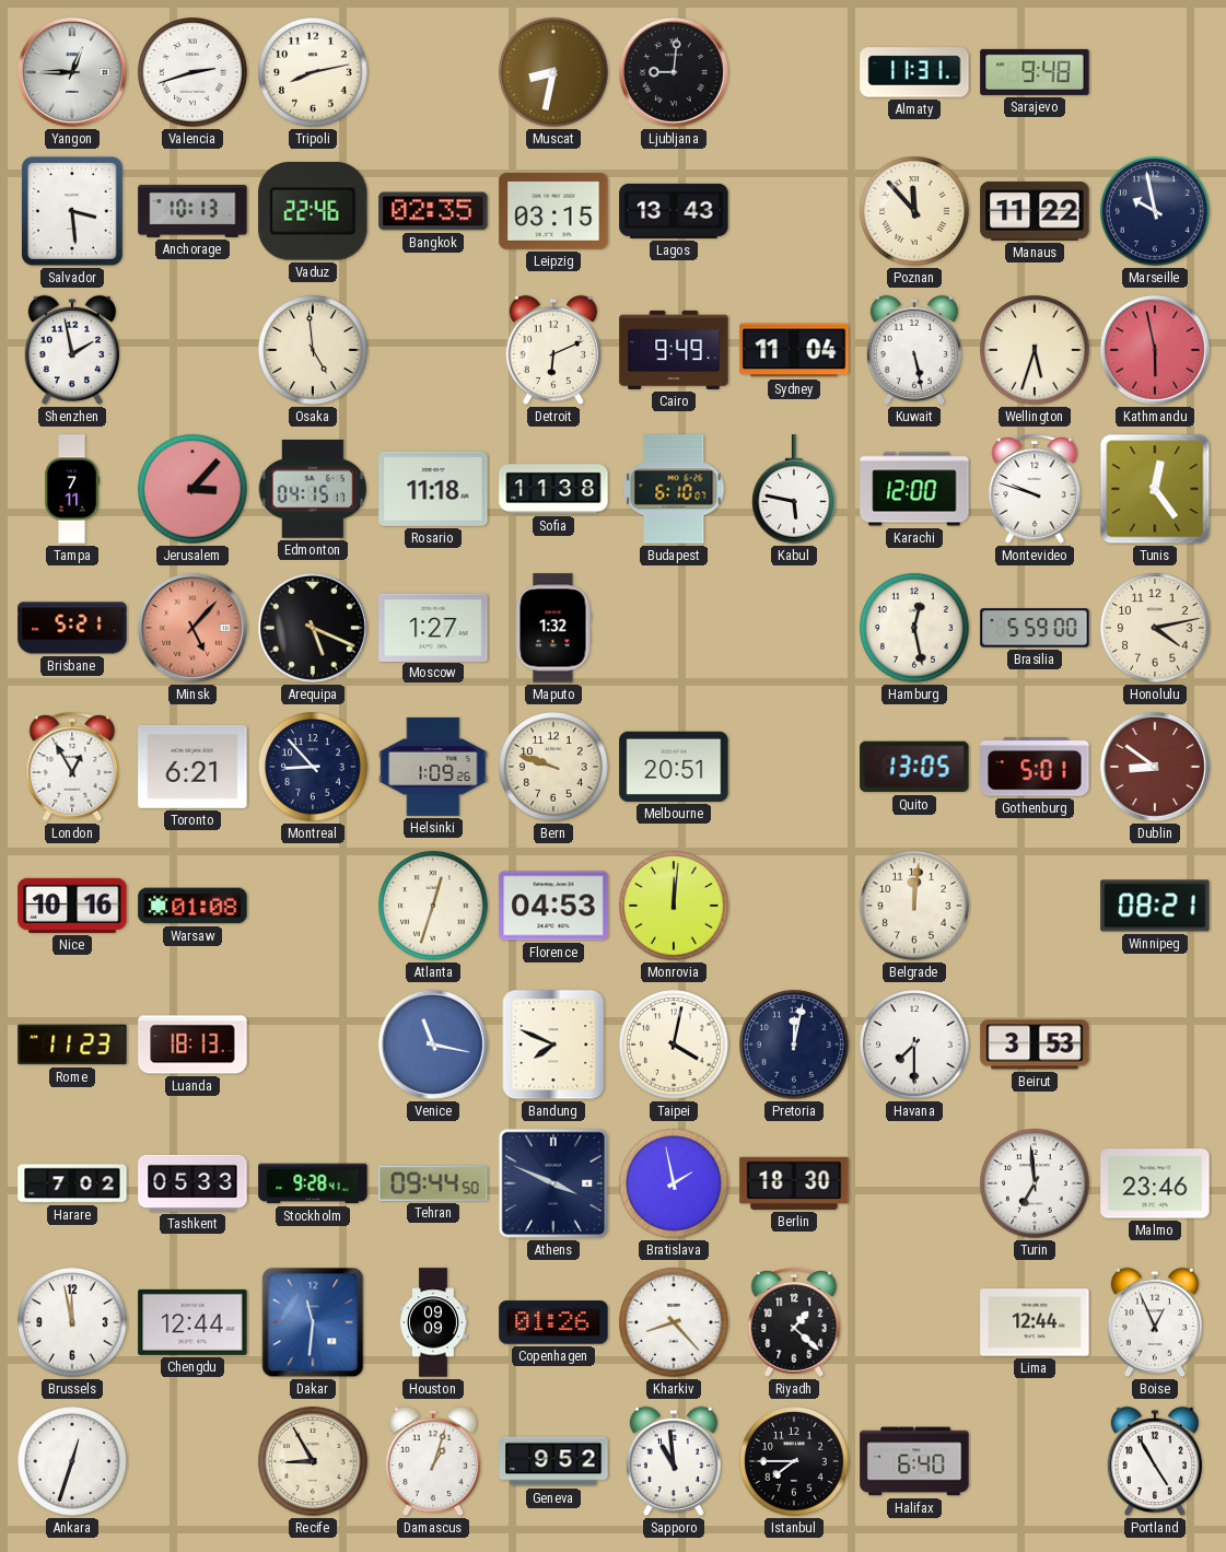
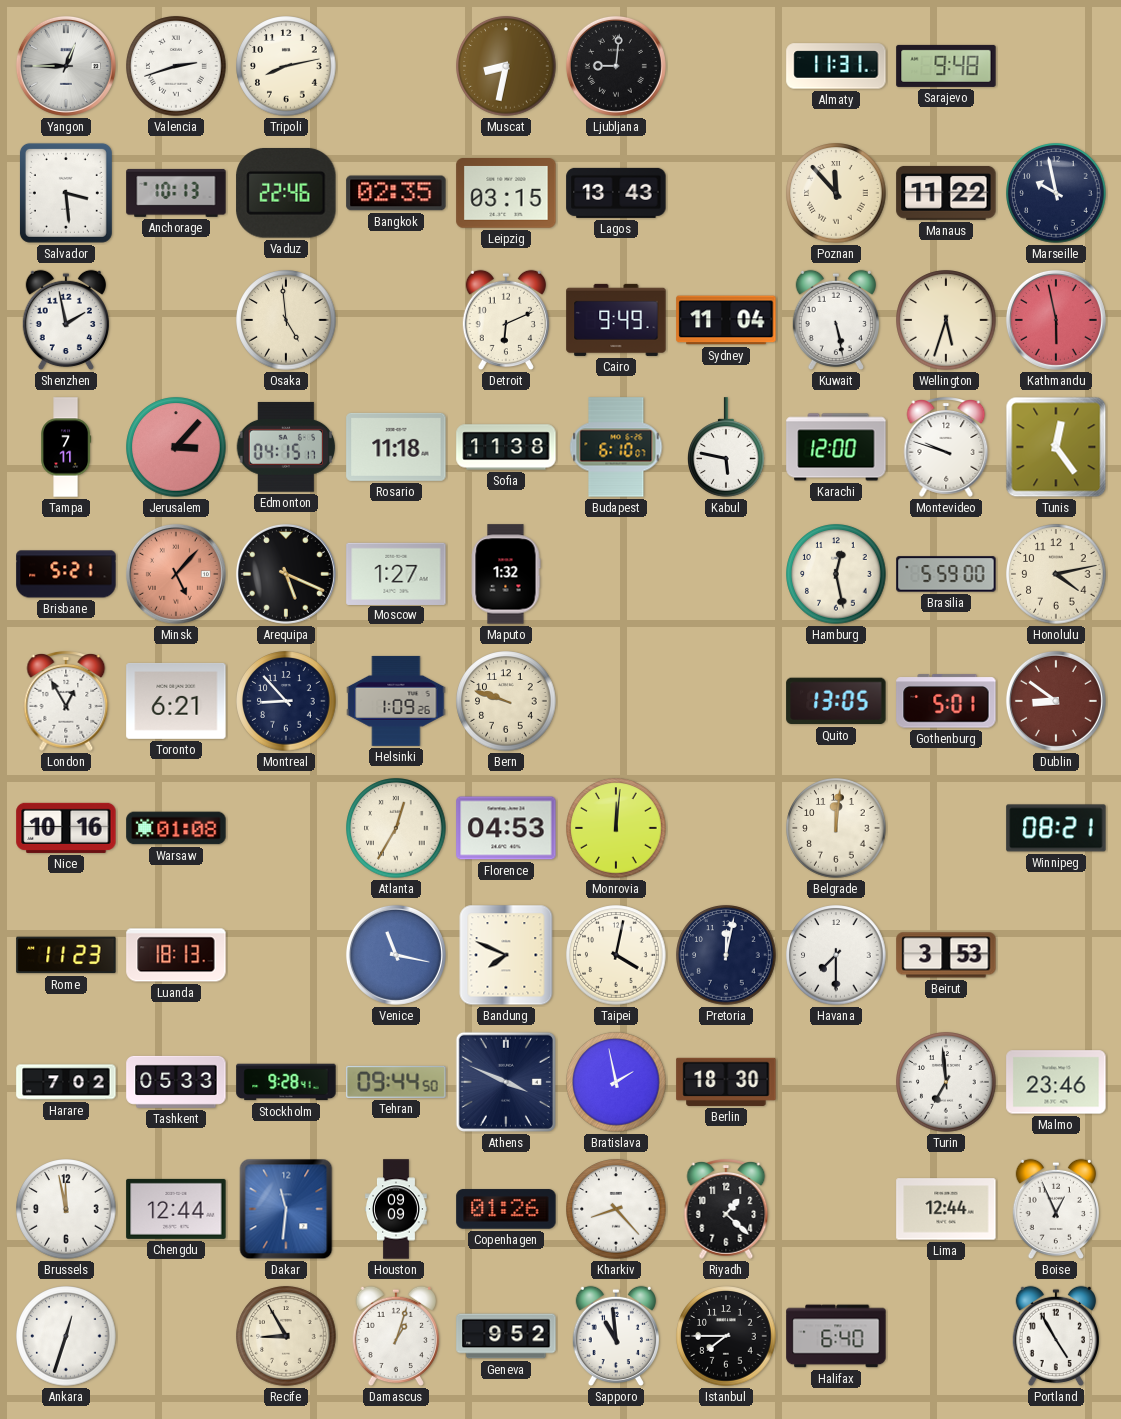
Melbourne: 20:51 -> none
Atlanta: 12:33 -> 12:35
